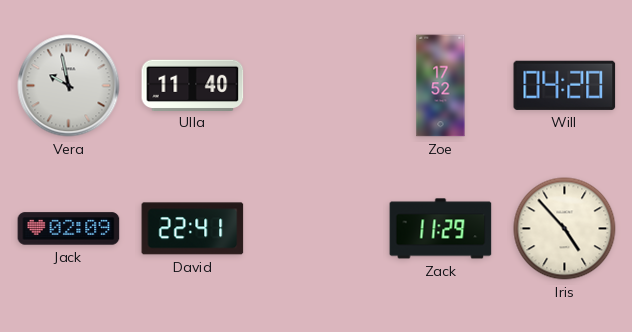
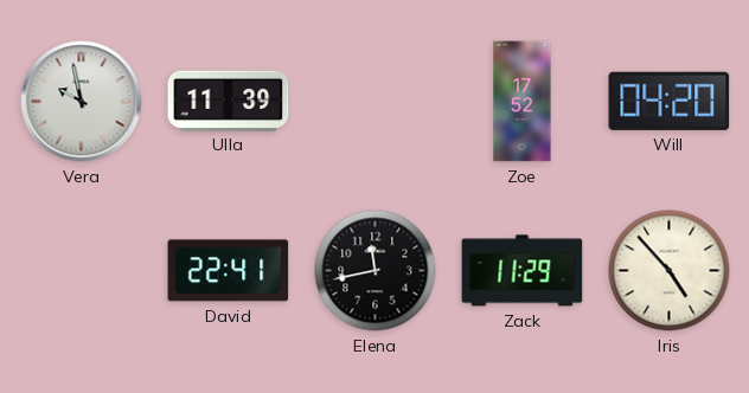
Ulla: 11:40 -> 11:39
Jack: 02:09 -> none
Elena: none -> 11:43
